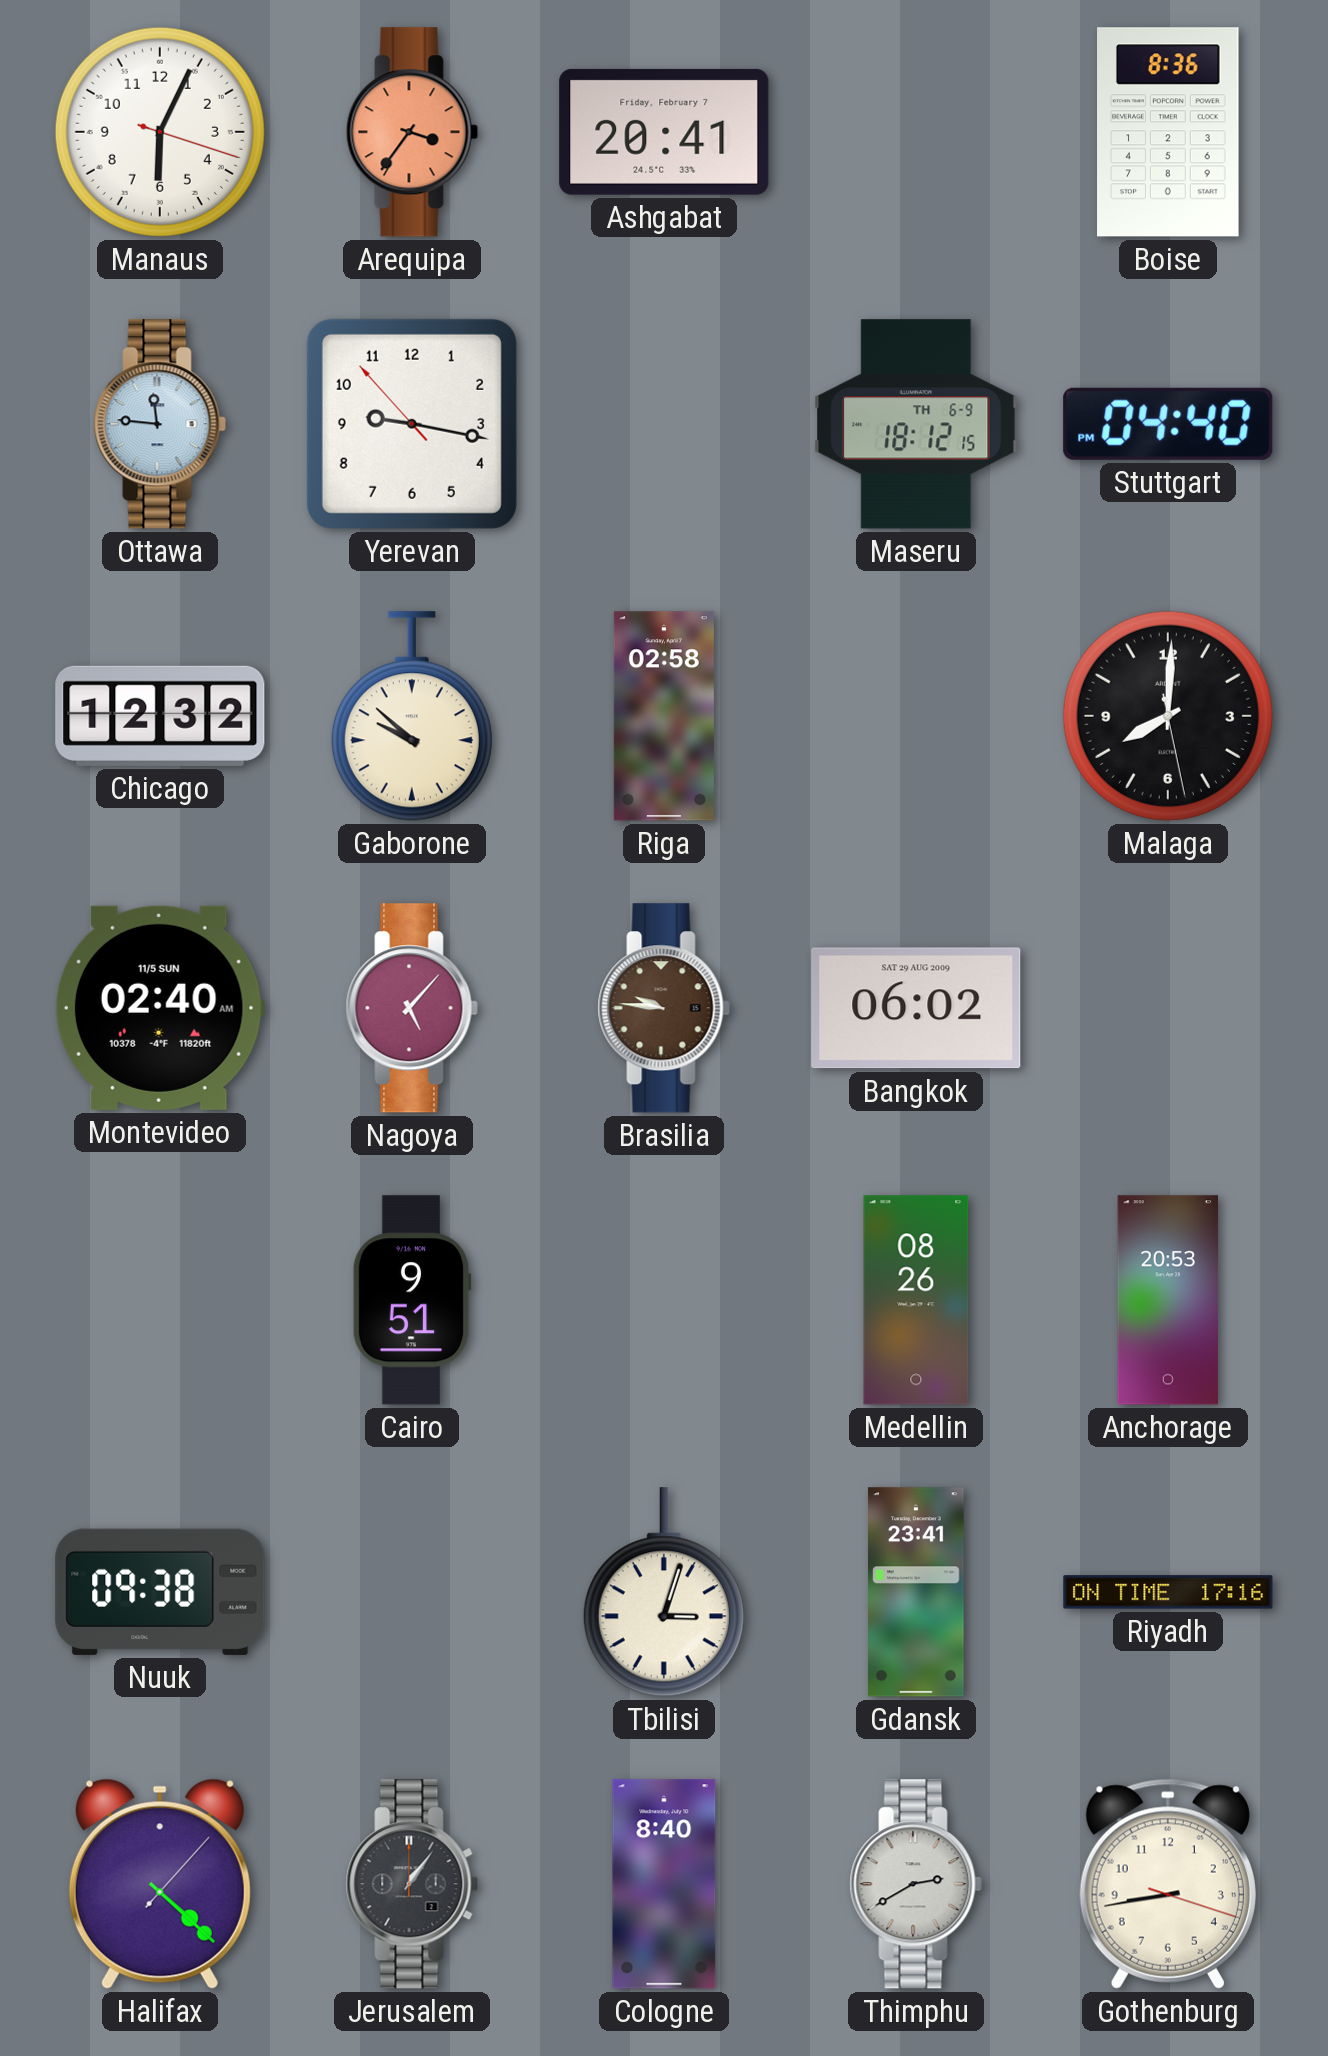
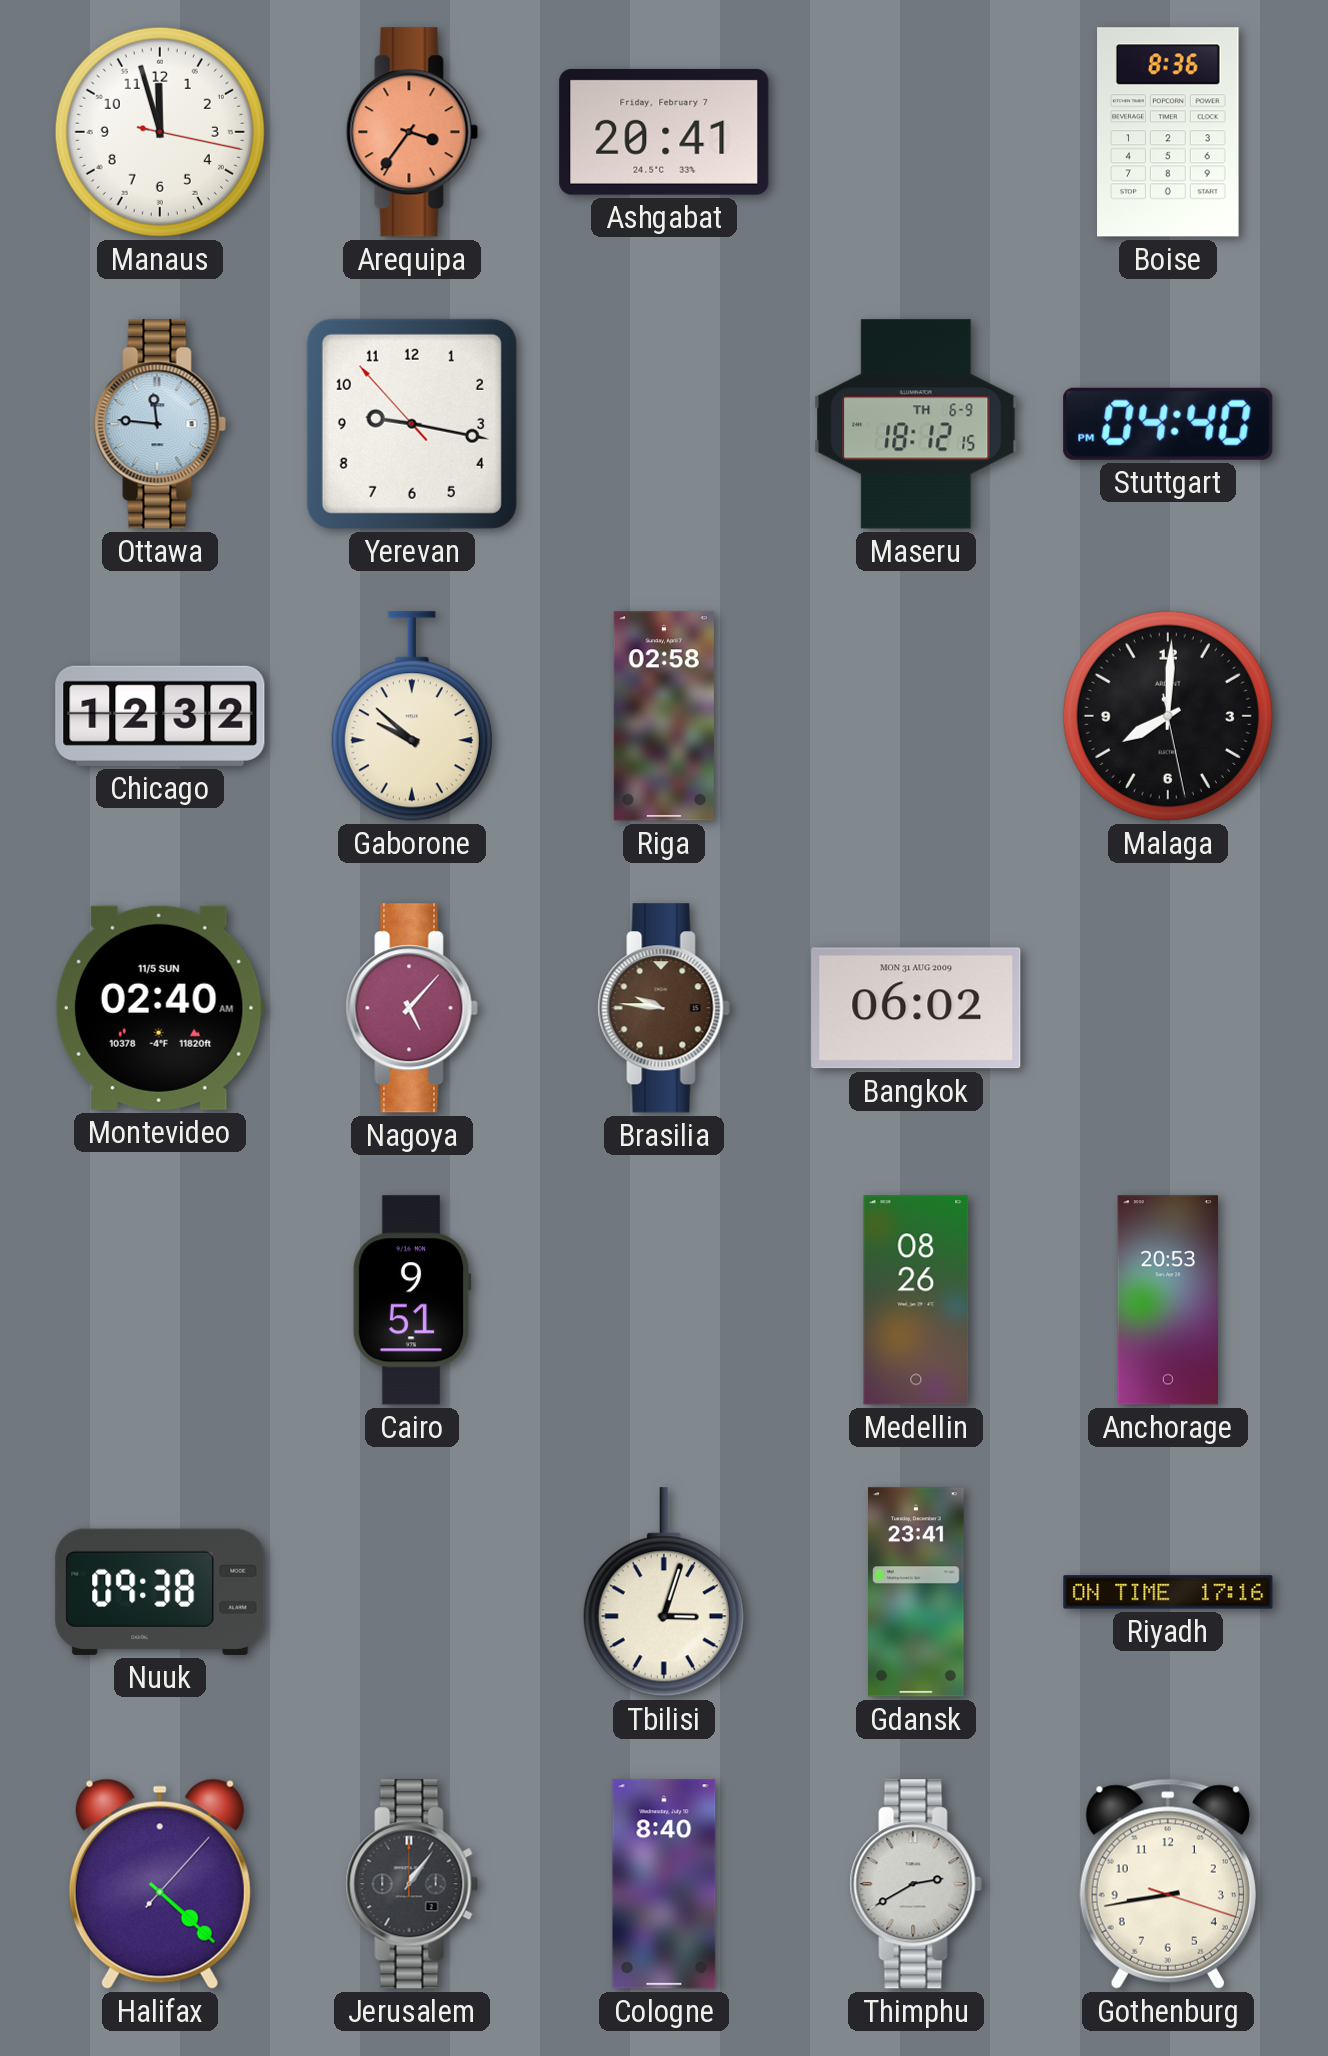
Manaus: 6:04 -> 11:57
Bangkok date: SAT 29 AUG 2009 -> MON 31 AUG 2009
